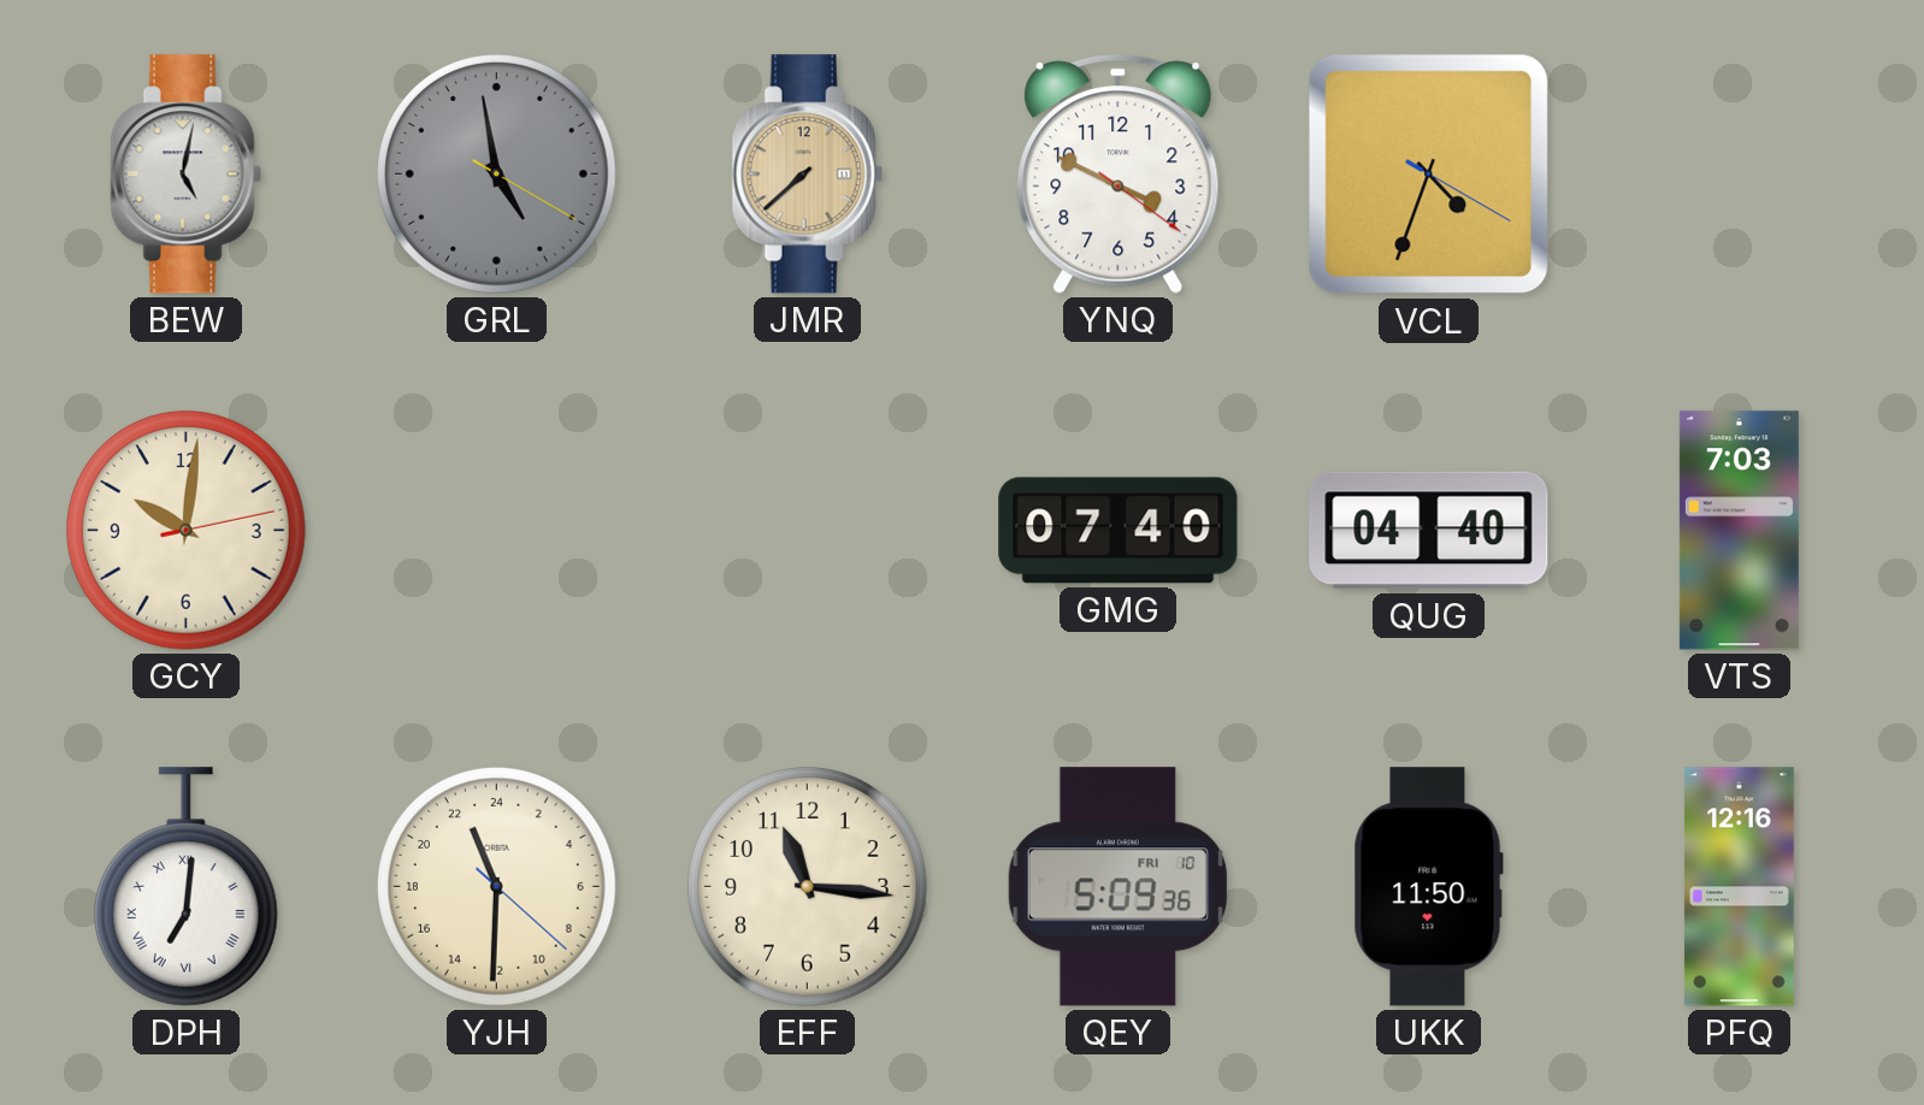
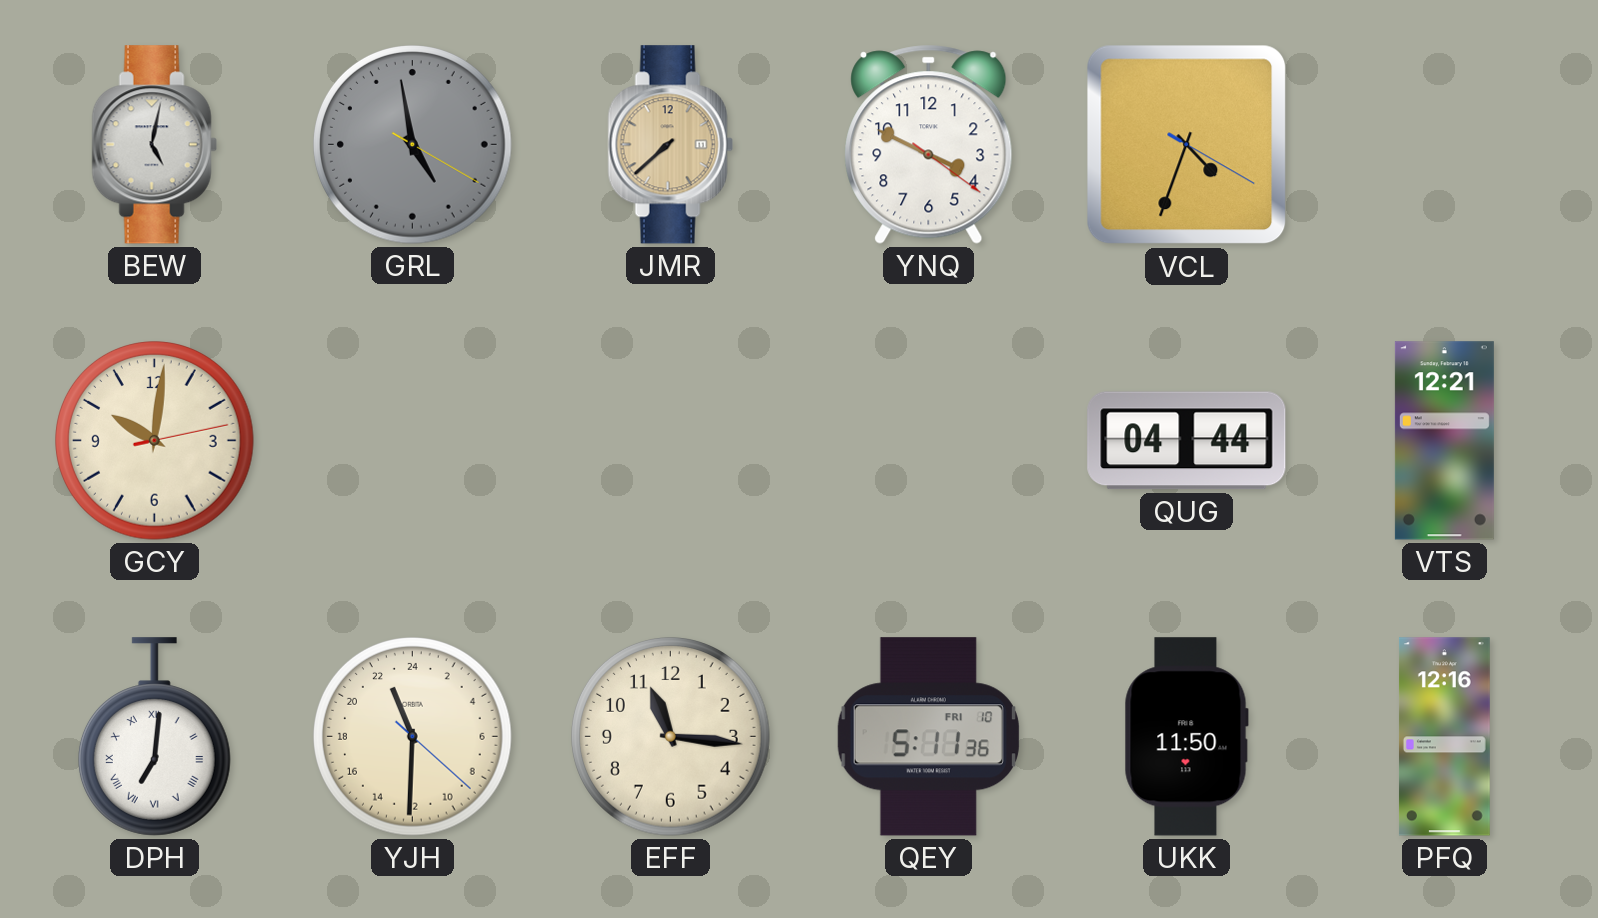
GMG: 07:40 -> none
QUG: 04:40 -> 04:44
VTS: 7:03 -> 12:21
QEY: 5:09 -> 5:11
